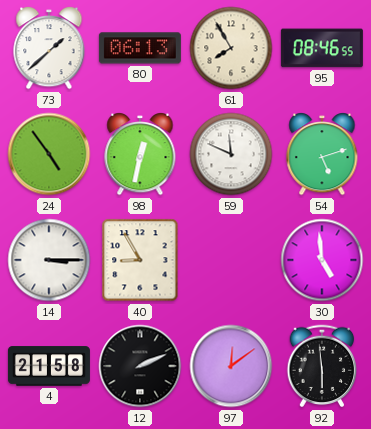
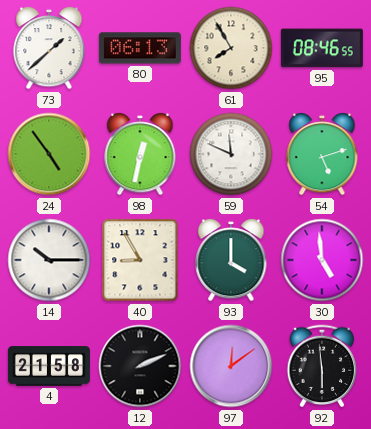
14: 3:15 -> 10:15
93: none -> 4:00
